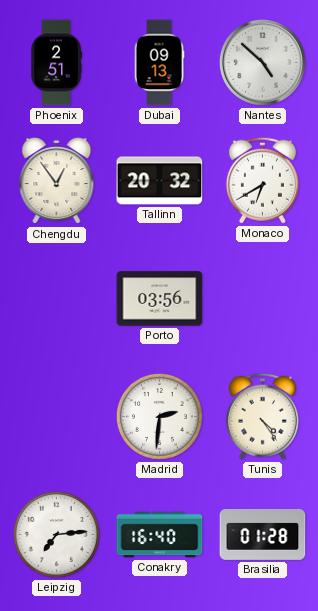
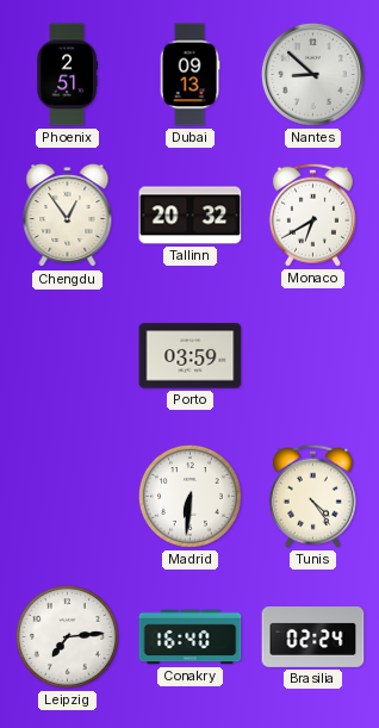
Nantes: 4:52 -> 8:52
Porto: 03:56 -> 03:59
Madrid: 2:31 -> 6:31
Brasilia: 01:28 -> 02:24
